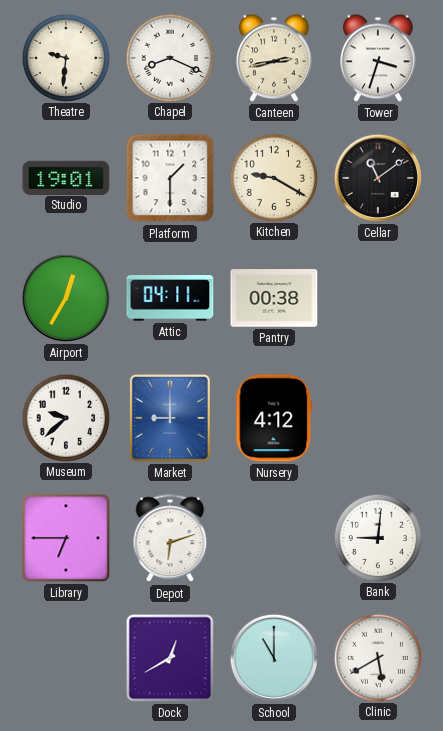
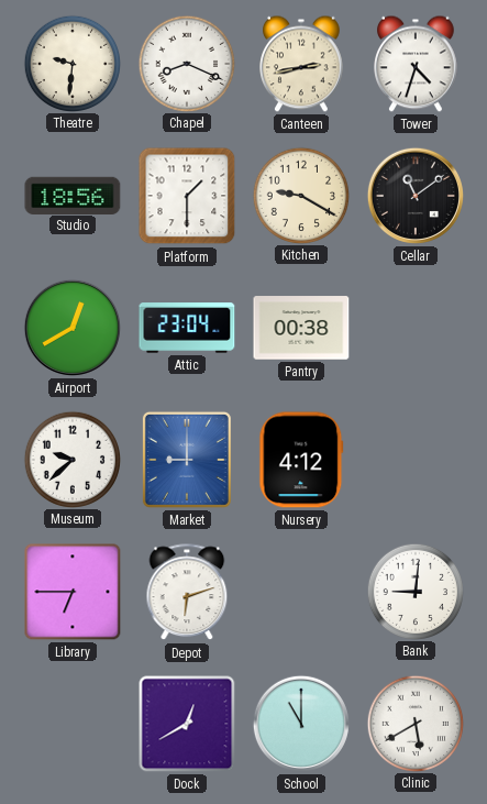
Tower: 3:33 -> 4:33
Studio: 19:01 -> 18:56
Airport: 12:35 -> 12:40
Attic: 04:11 -> 23:04
